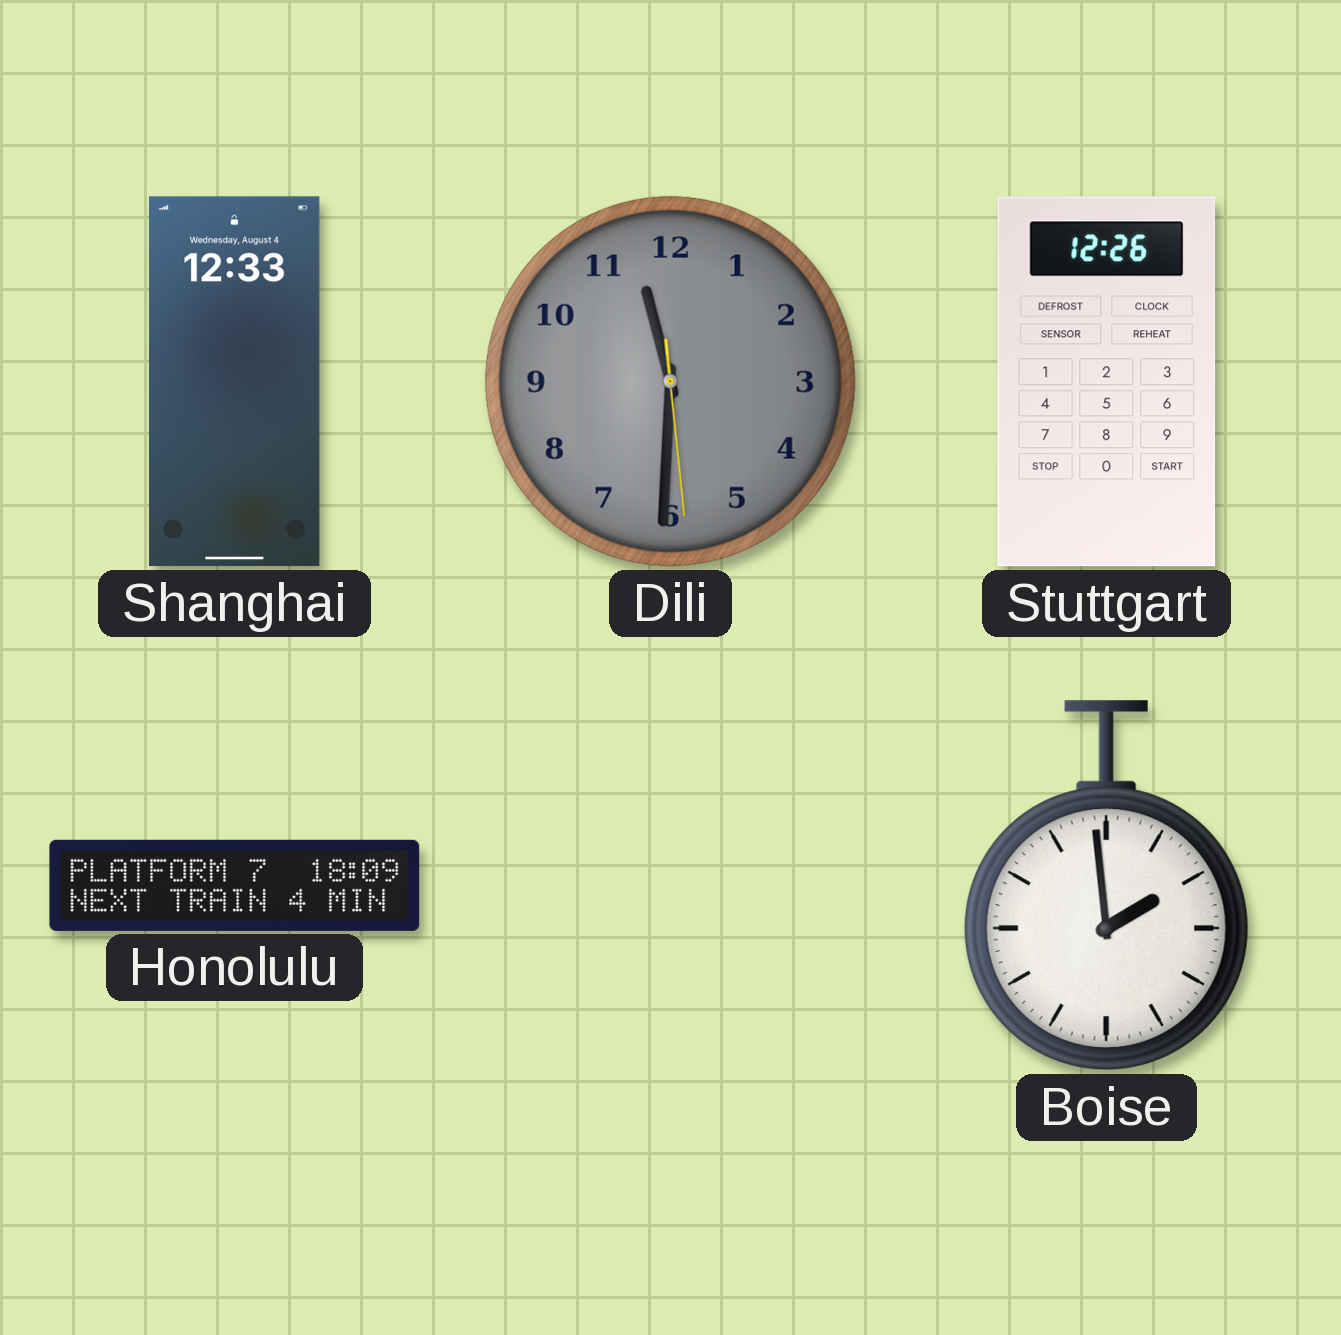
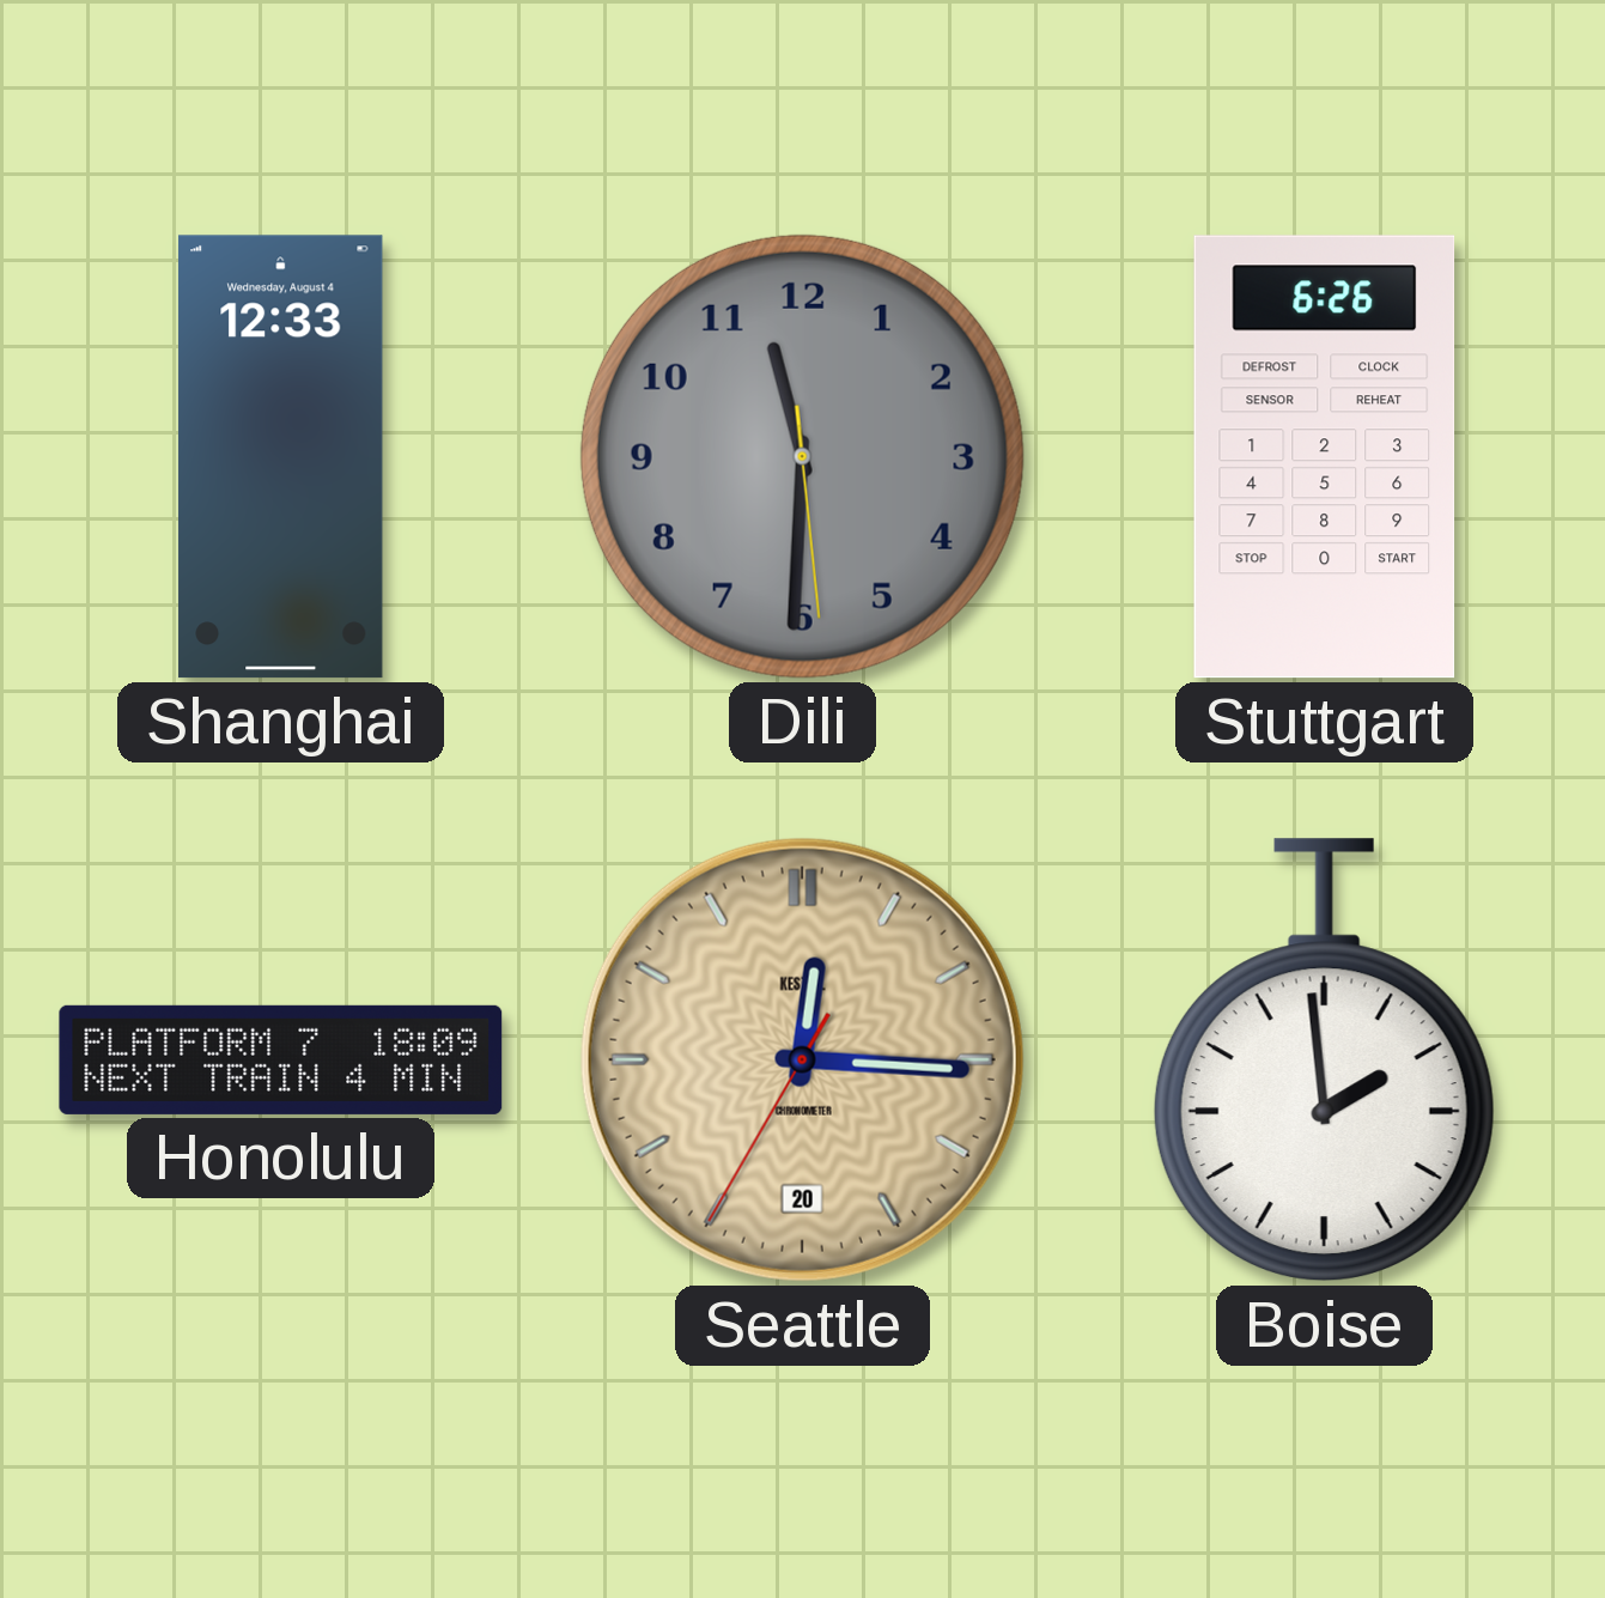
Stuttgart: 12:26 -> 6:26
Seattle: none -> 12:15
